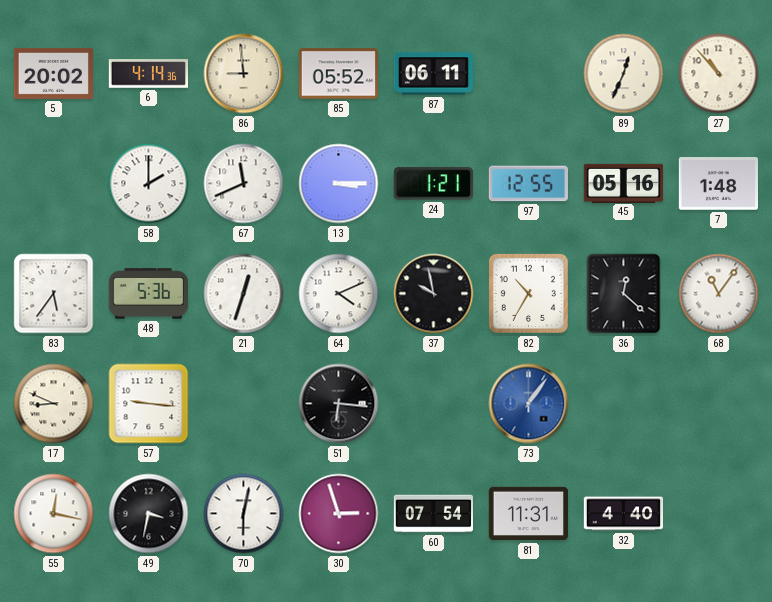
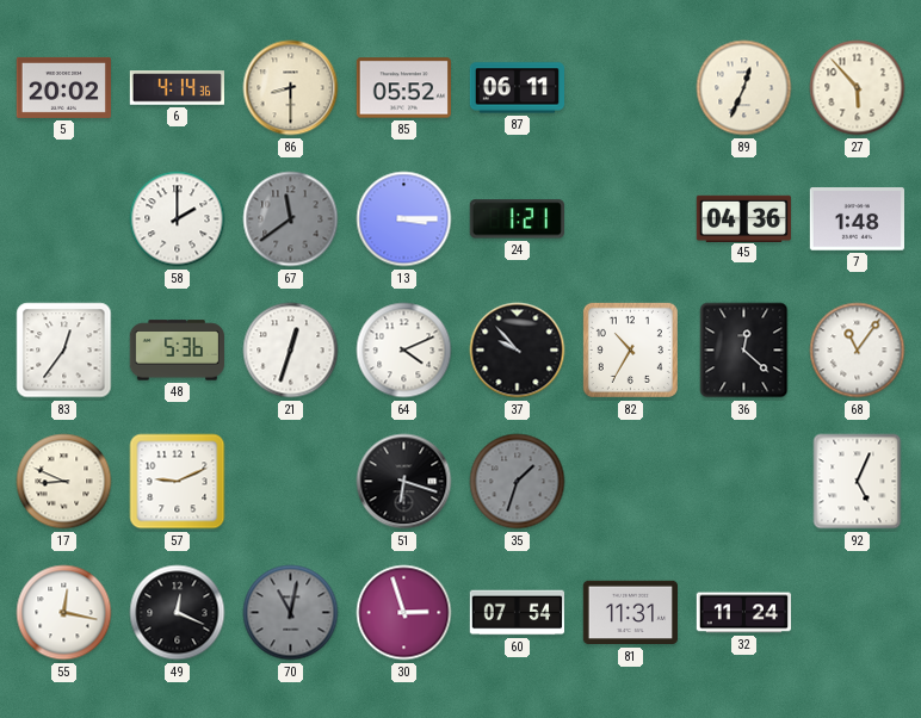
86: 8:59 -> 8:30
27: 10:53 -> 5:53
67: 11:41 -> 11:39
67 dial: white -> grey
97: 12:55 -> none
45: 05:16 -> 04:36
83: 5:36 -> 12:36
37: 9:58 -> 9:53
57: 9:16 -> 9:11
51: 6:16 -> 6:18
35: none -> 1:33
73: 1:06 -> none
92: none -> 5:04
49: 3:32 -> 12:19
70: 6:02 -> 11:02
70 dial: white -> grey
32: 4:40 -> 11:24
